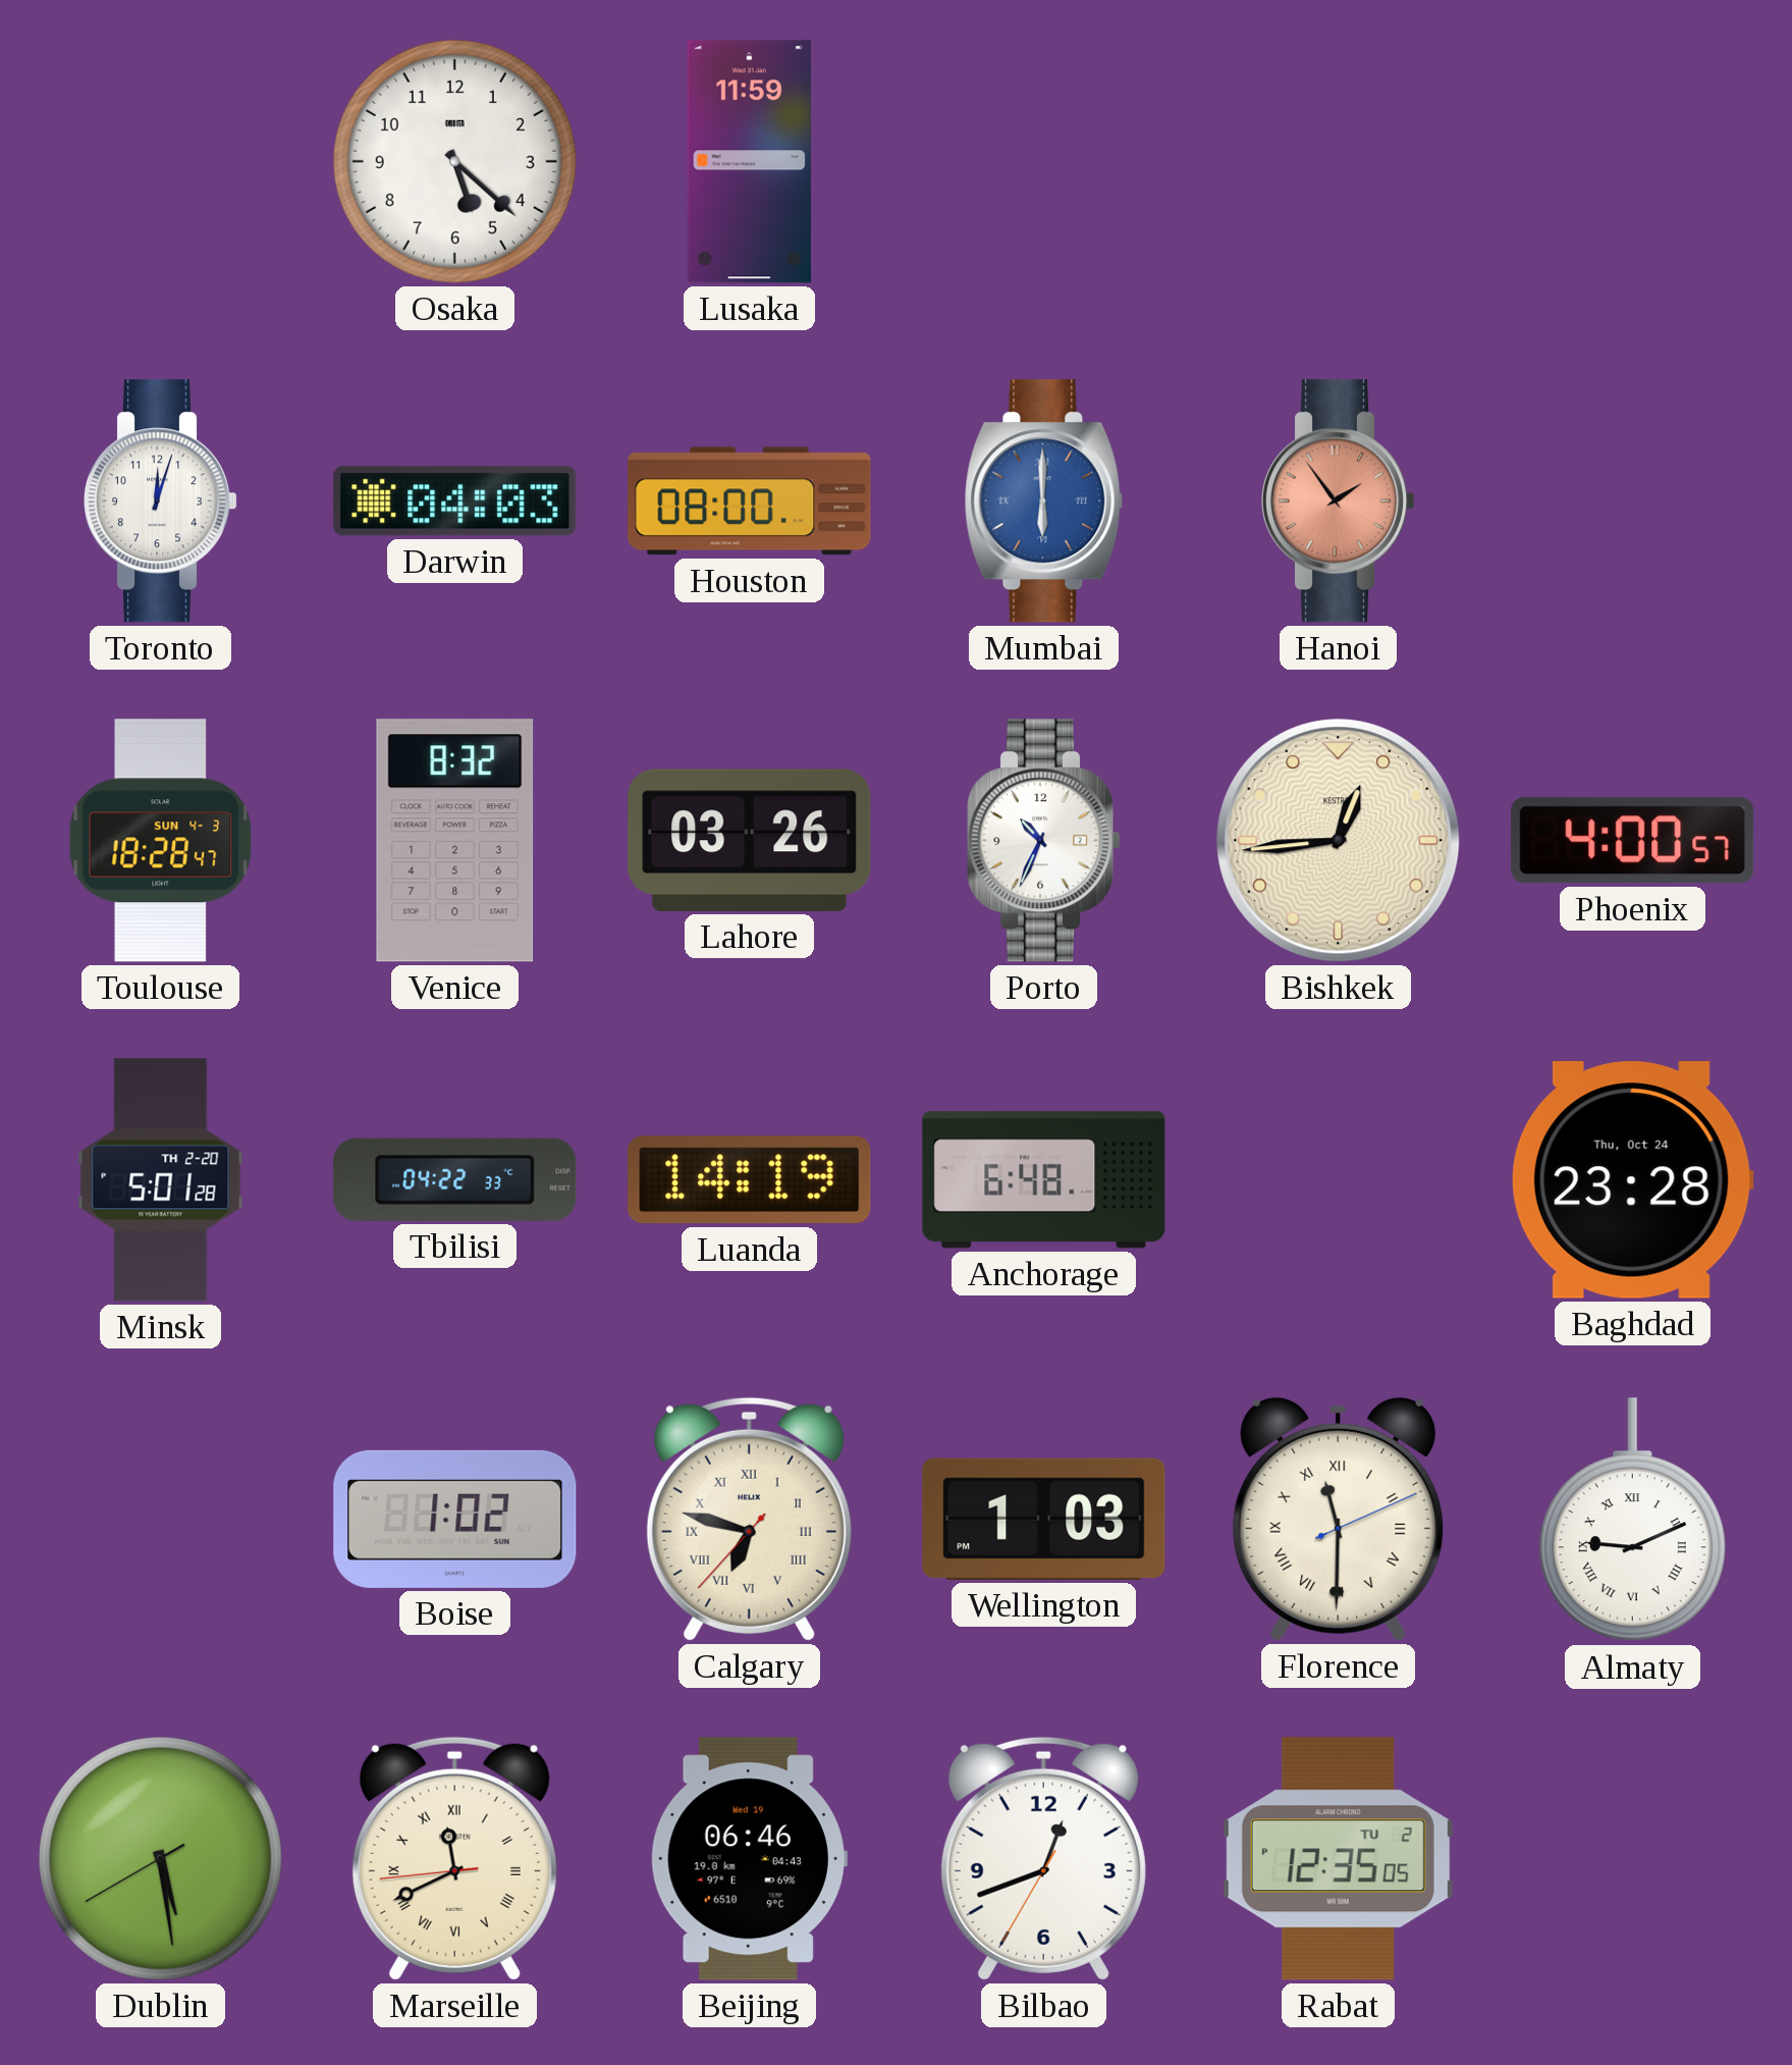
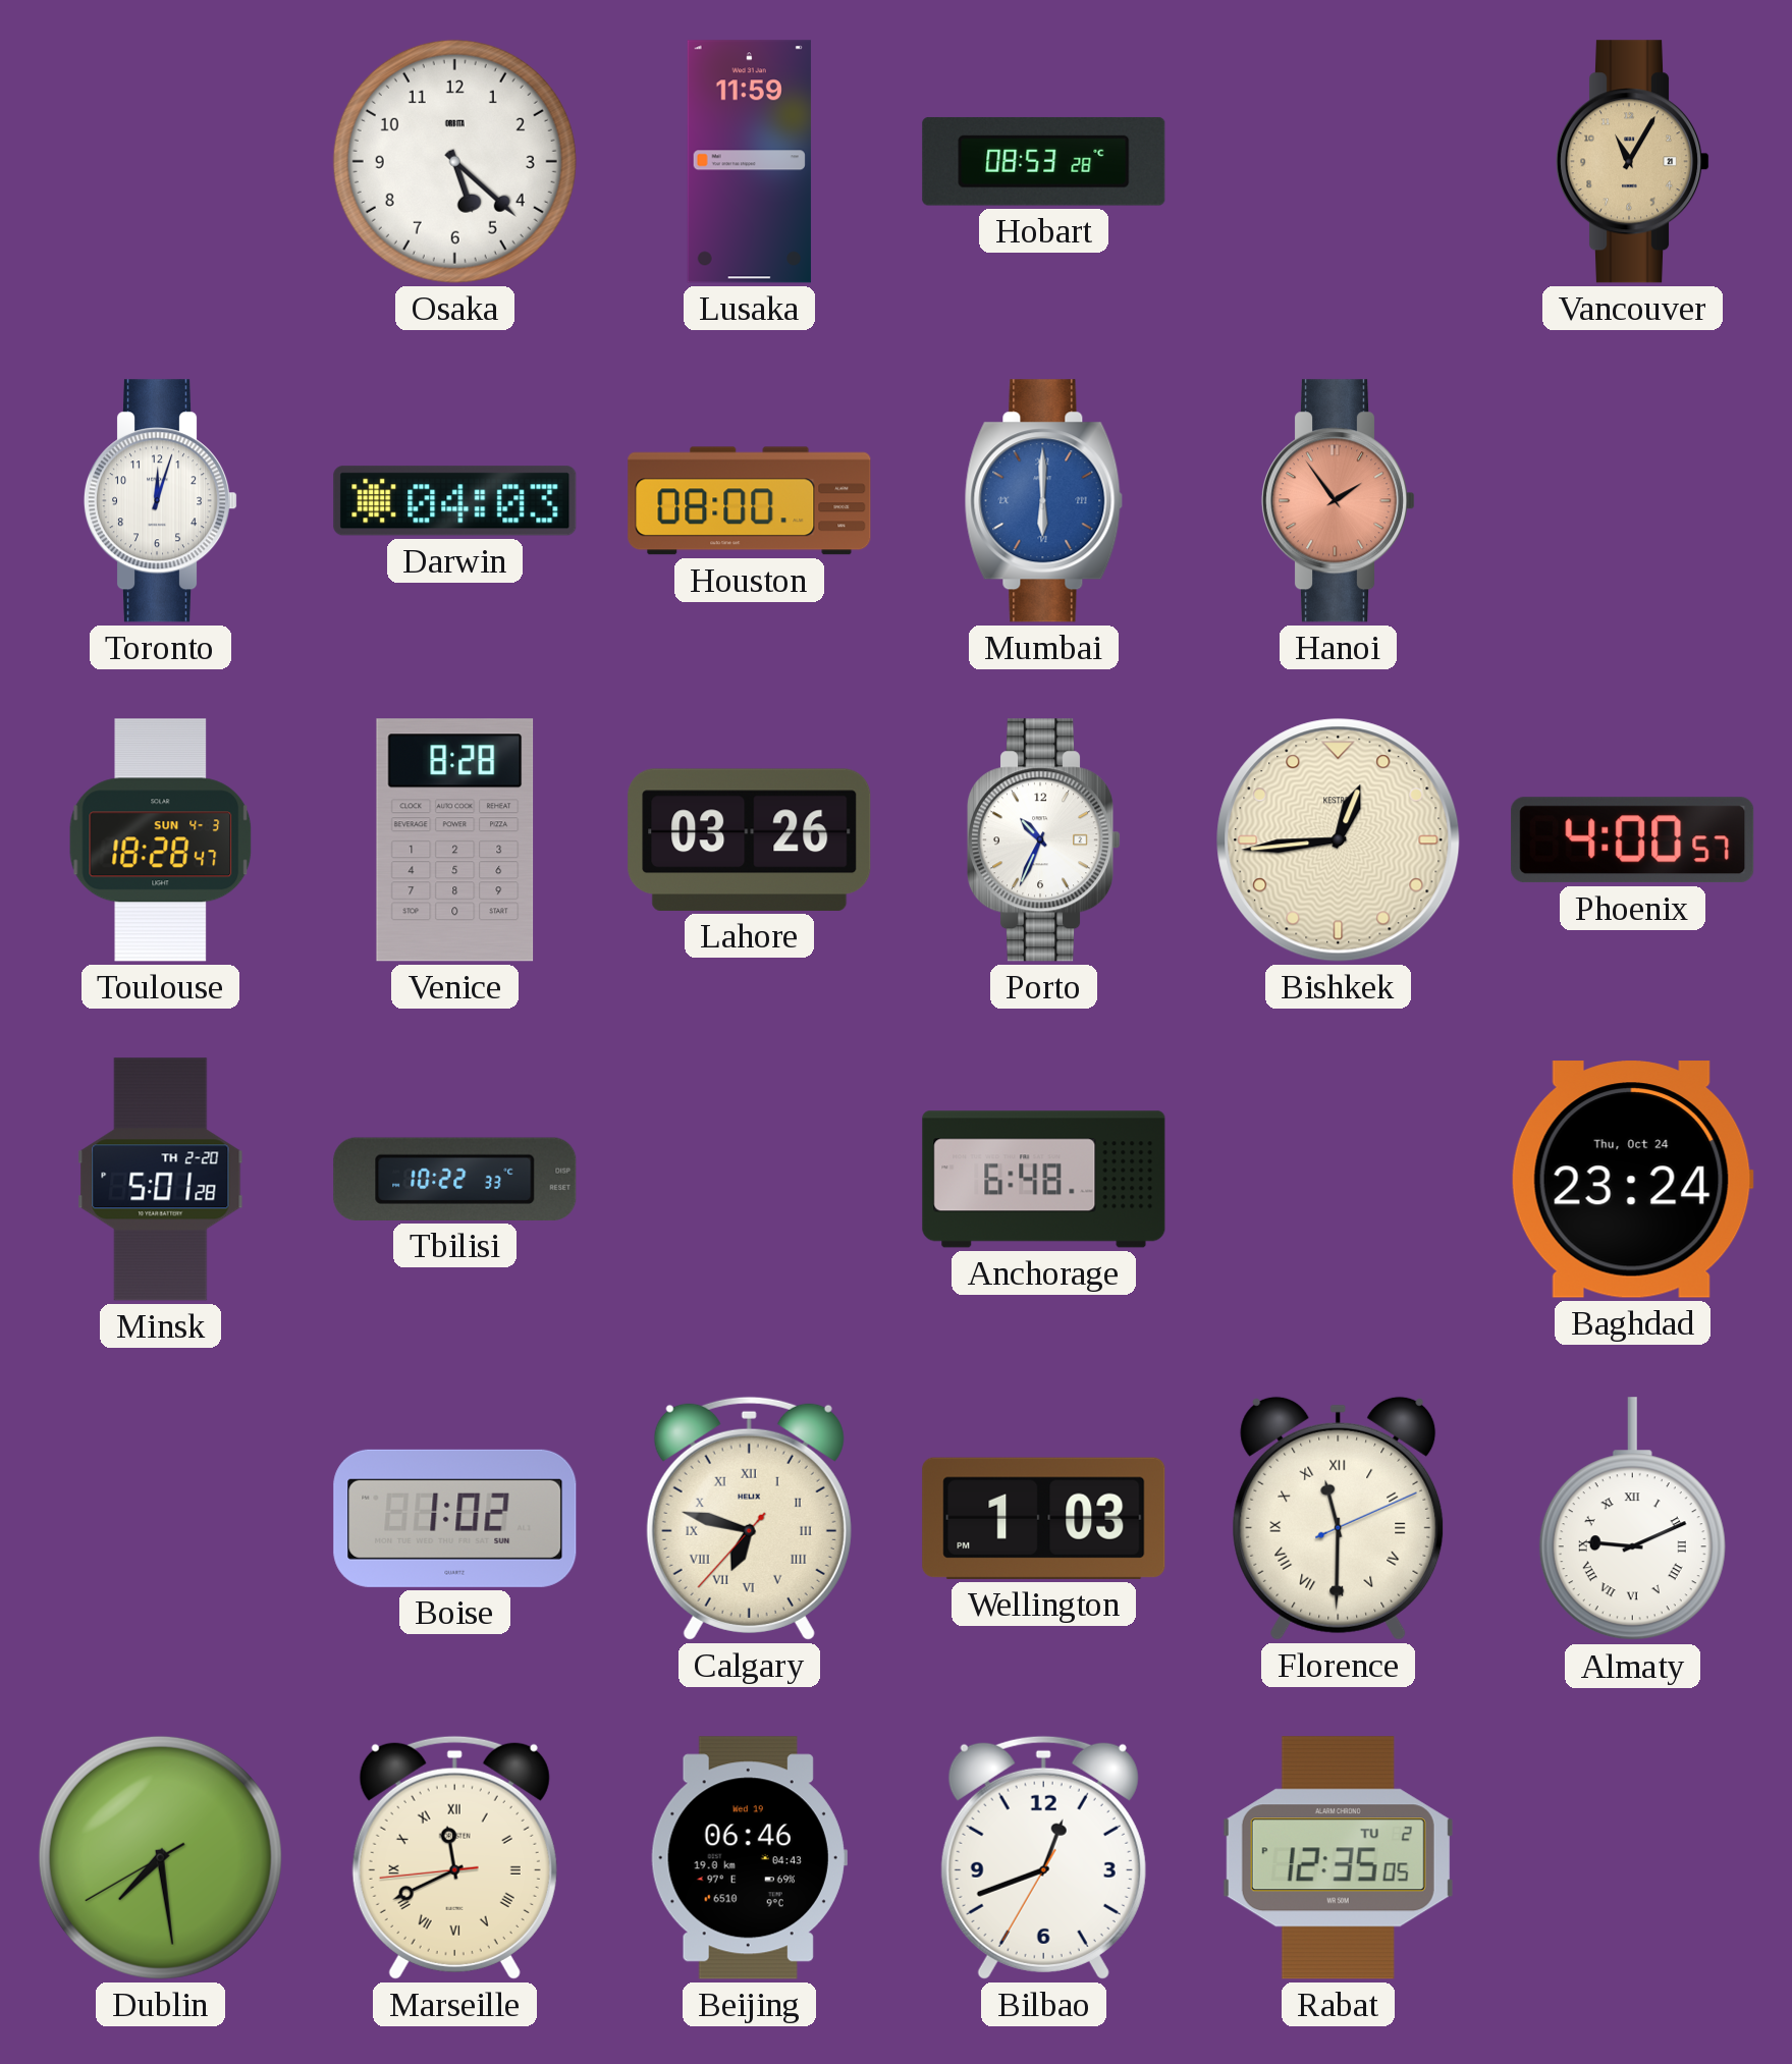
Hobart: none -> 08:53
Vancouver: none -> 11:05
Venice: 8:32 -> 8:28
Tbilisi: 04:22 -> 10:22
Luanda: 14:19 -> none
Baghdad: 23:28 -> 23:24
Dublin: 5:28 -> 7:28
